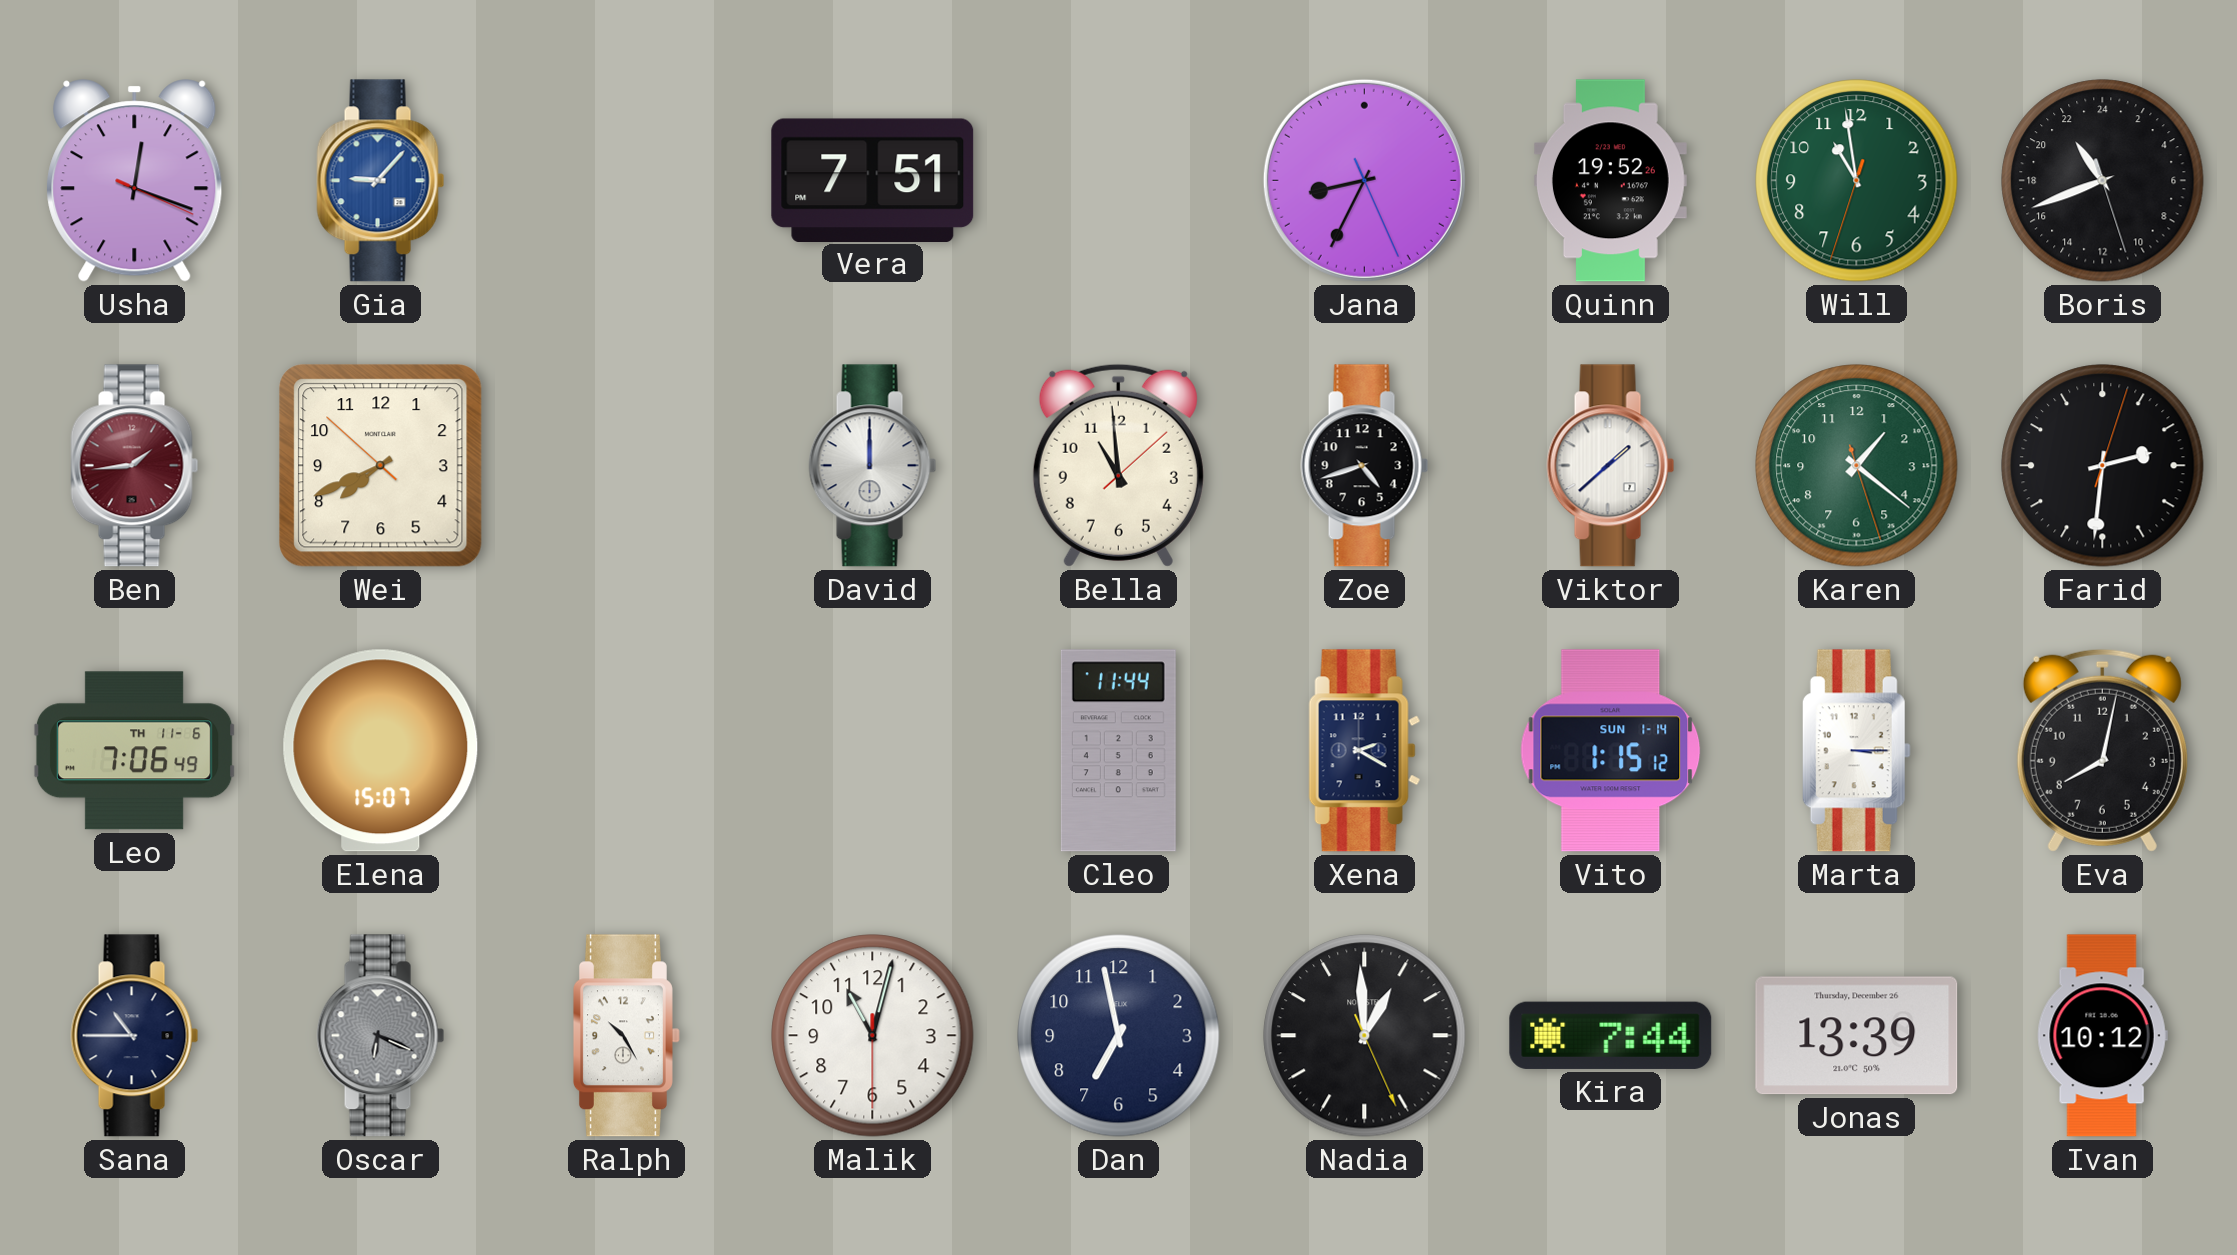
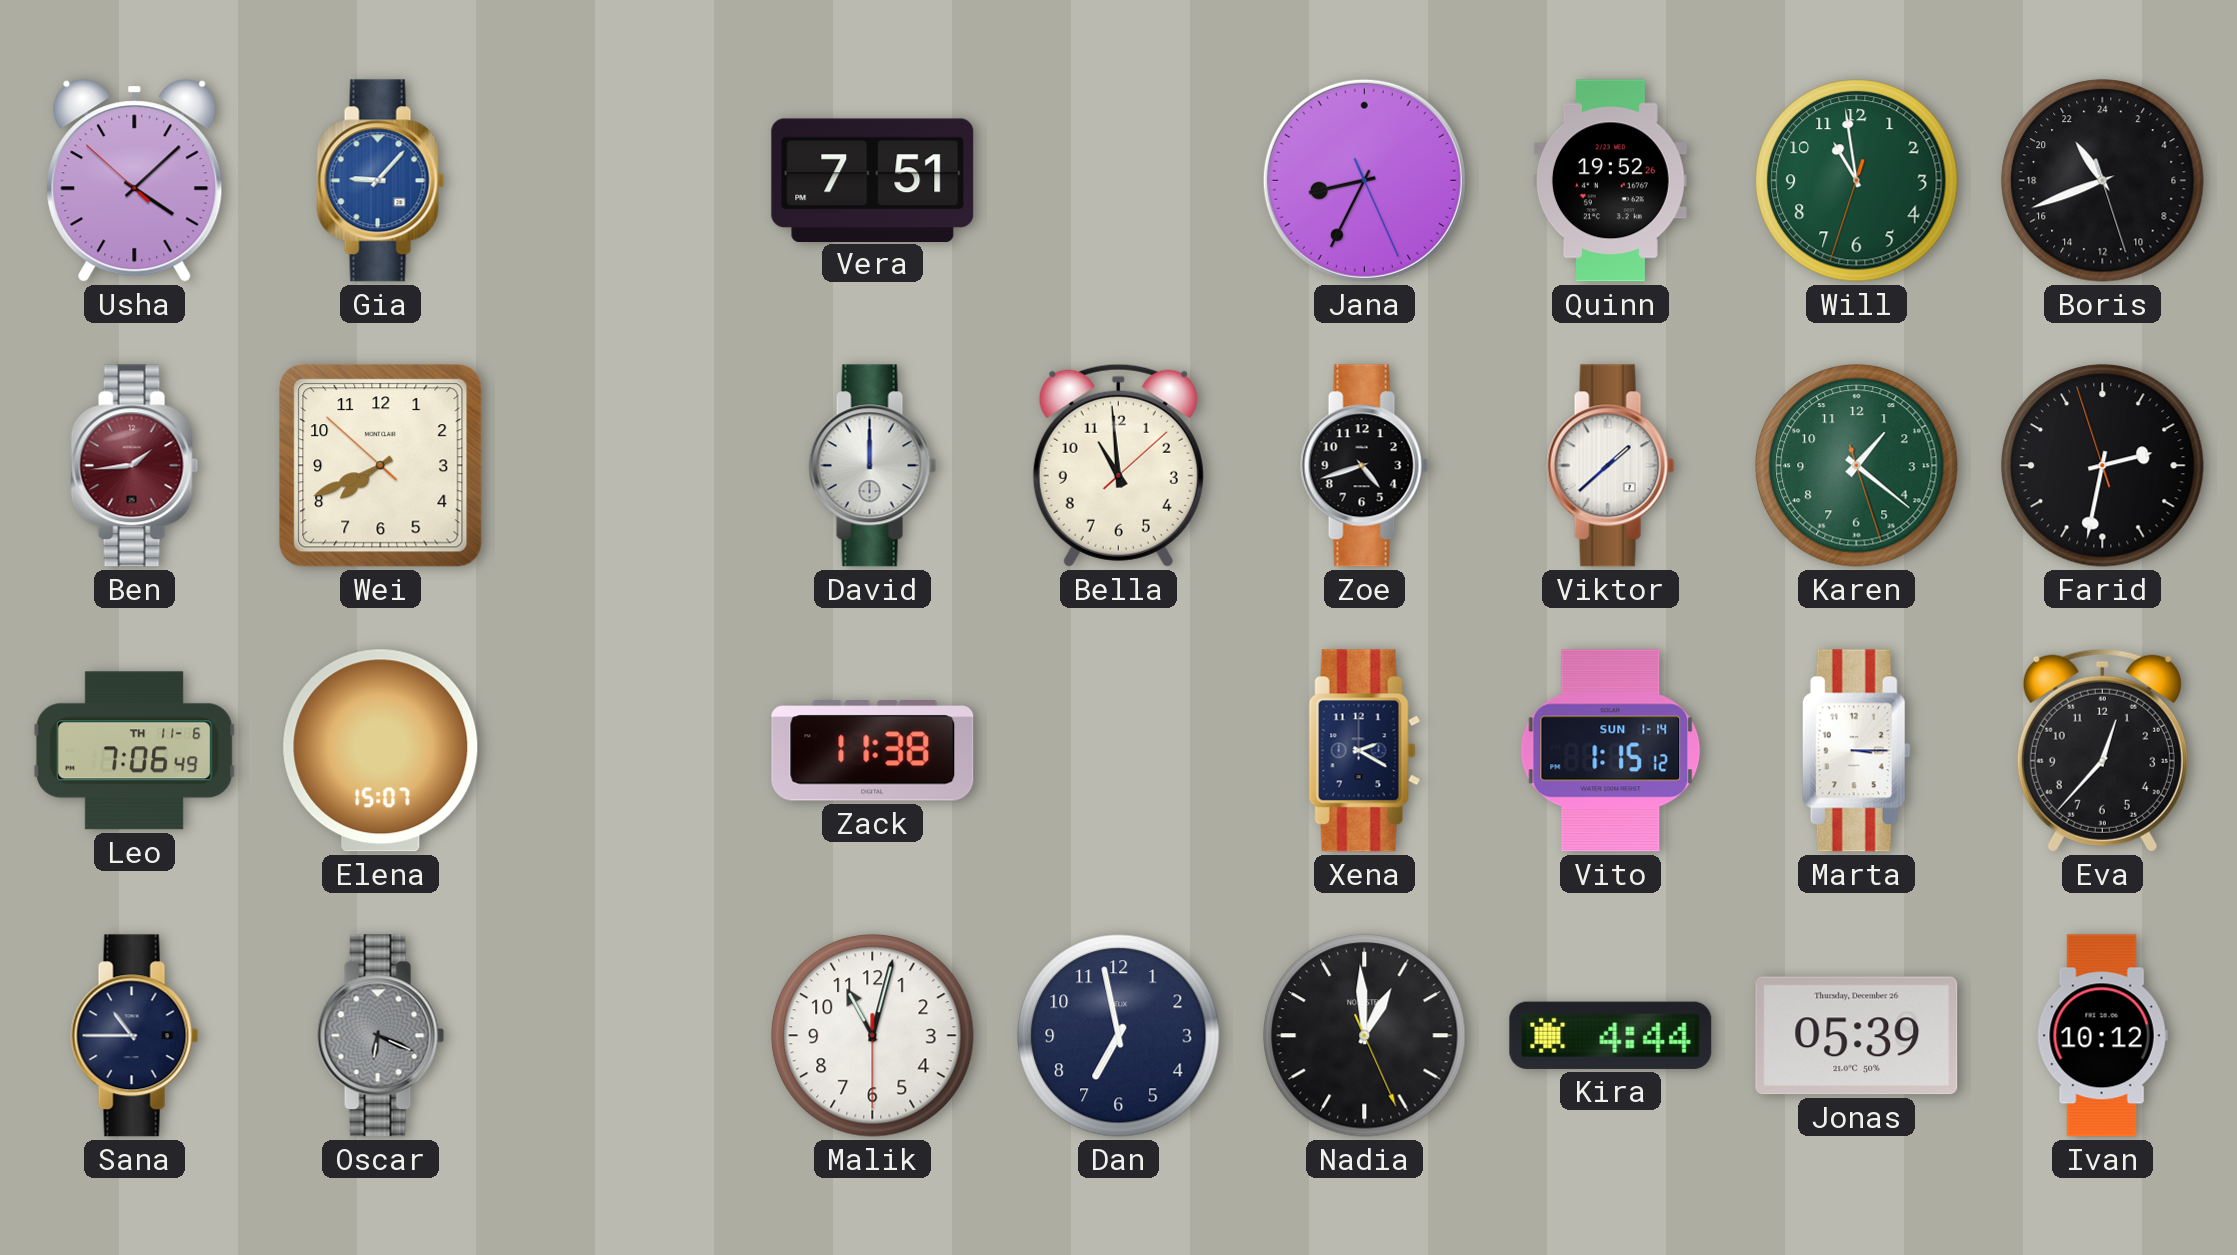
Usha: 12:18 -> 4:07
Farid: 2:31:03 -> 2:31:57
Zack: none -> 11:38
Cleo: 11:44 -> none
Eva: 8:02 -> 12:37
Ralph: 10:25 -> none
Kira: 7:44 -> 4:44
Jonas: 13:39 -> 05:39
